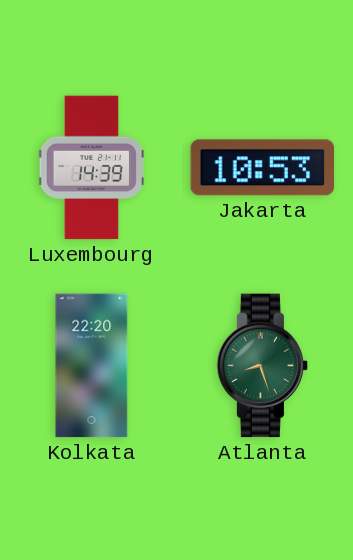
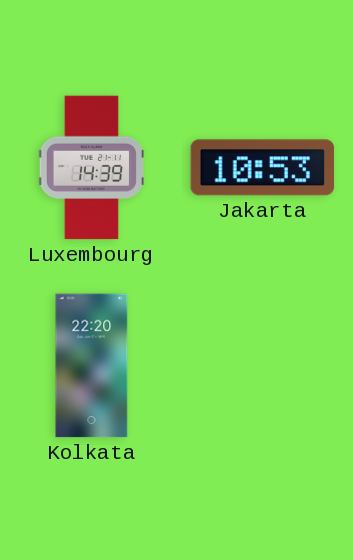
Atlanta: 8:27 -> none
